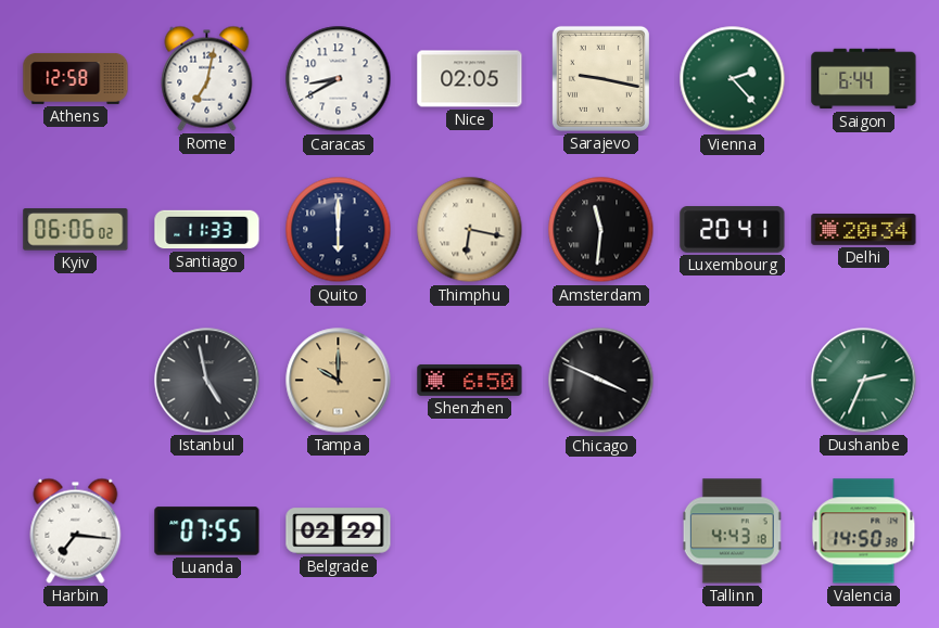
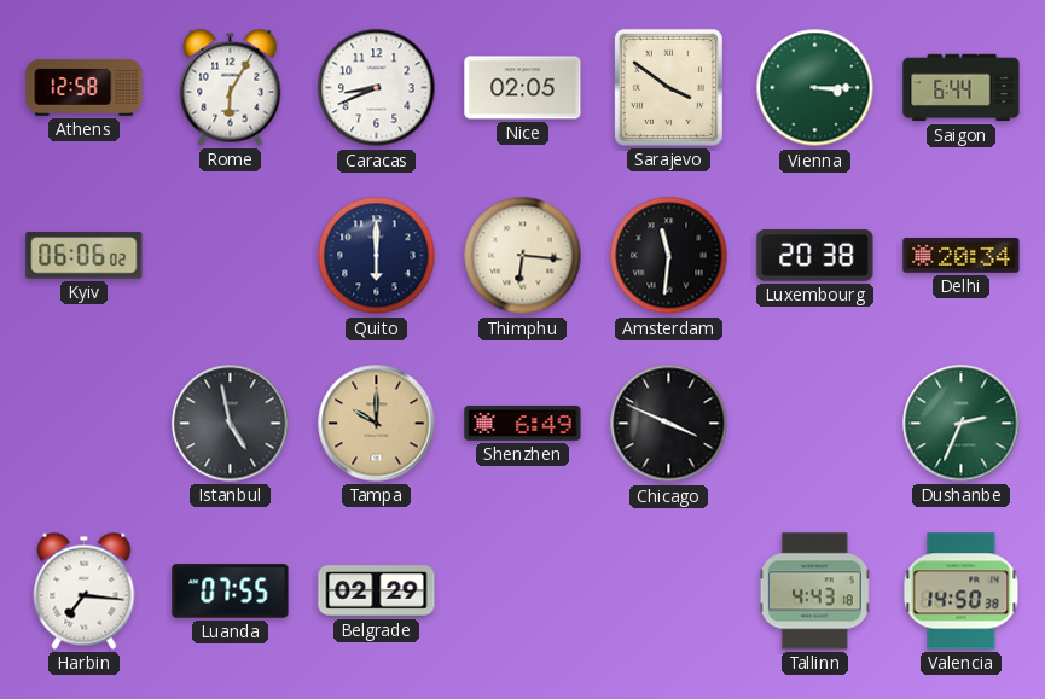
Rome: 7:02 -> 6:05
Caracas: 8:40 -> 8:41
Sarajevo: 9:17 -> 3:51
Vienna: 2:23 -> 3:15
Santiago: 11:33 -> none
Thimphu: 6:17 -> 6:16
Luxembourg: 20:41 -> 20:38
Shenzhen: 6:50 -> 6:49
